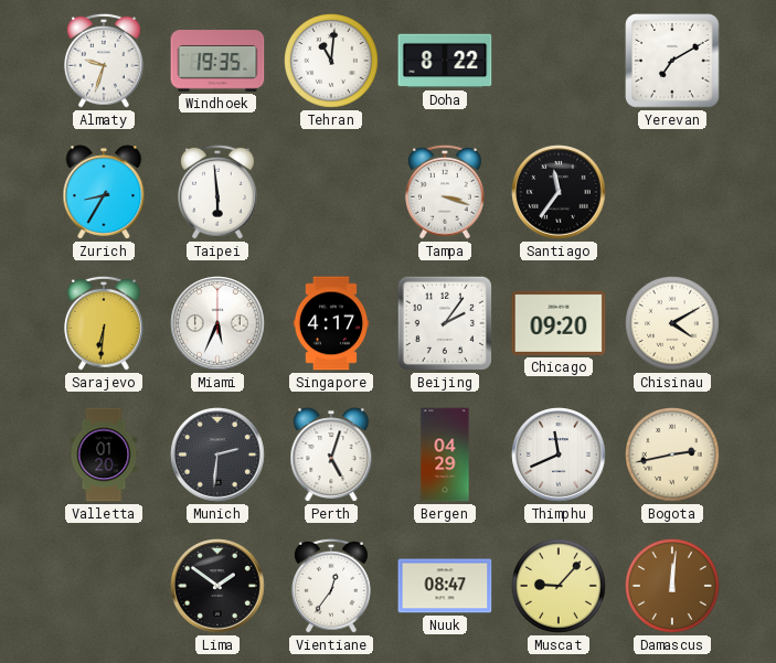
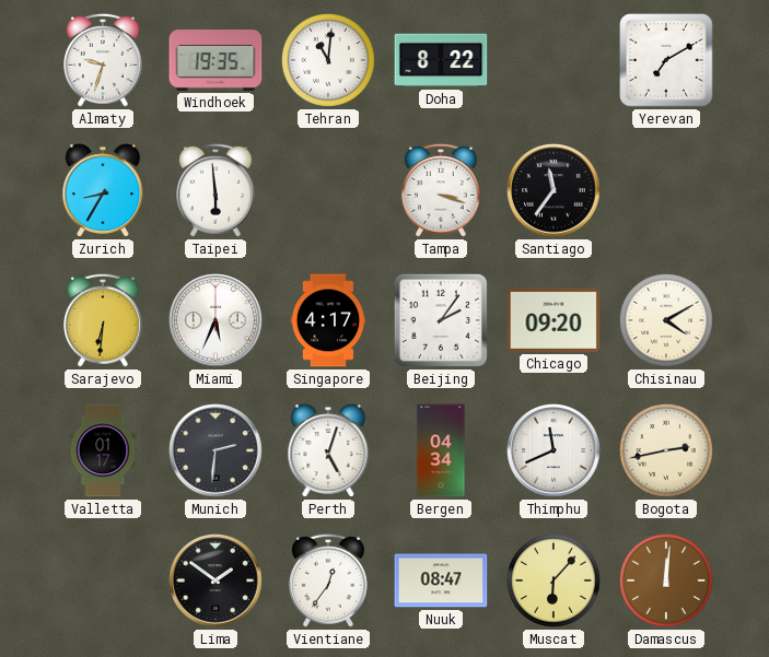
Valletta: 01:20 -> 01:17
Bergen: 04:29 -> 04:34
Muscat: 9:07 -> 6:07
